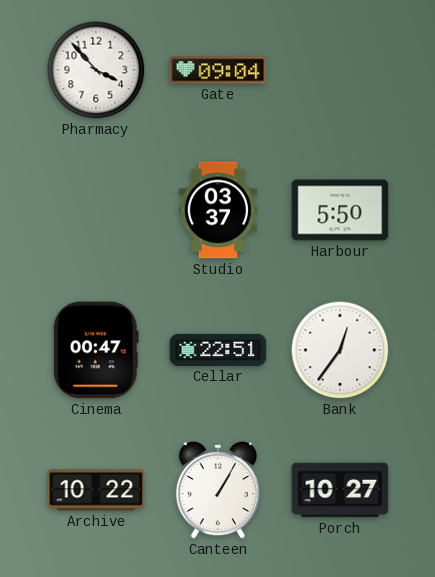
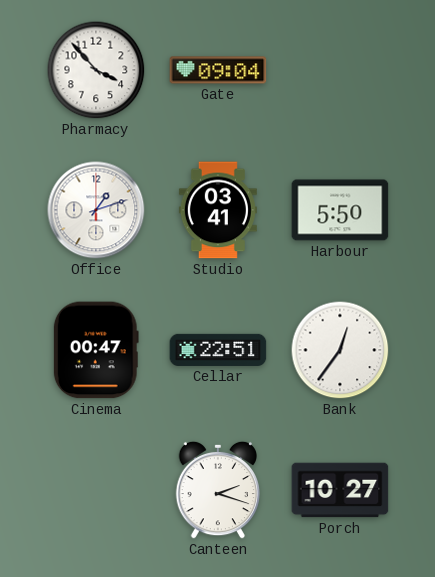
Office: none -> 1:12
Studio: 03:37 -> 03:41
Archive: 10:22 -> none
Canteen: 1:05 -> 2:18
